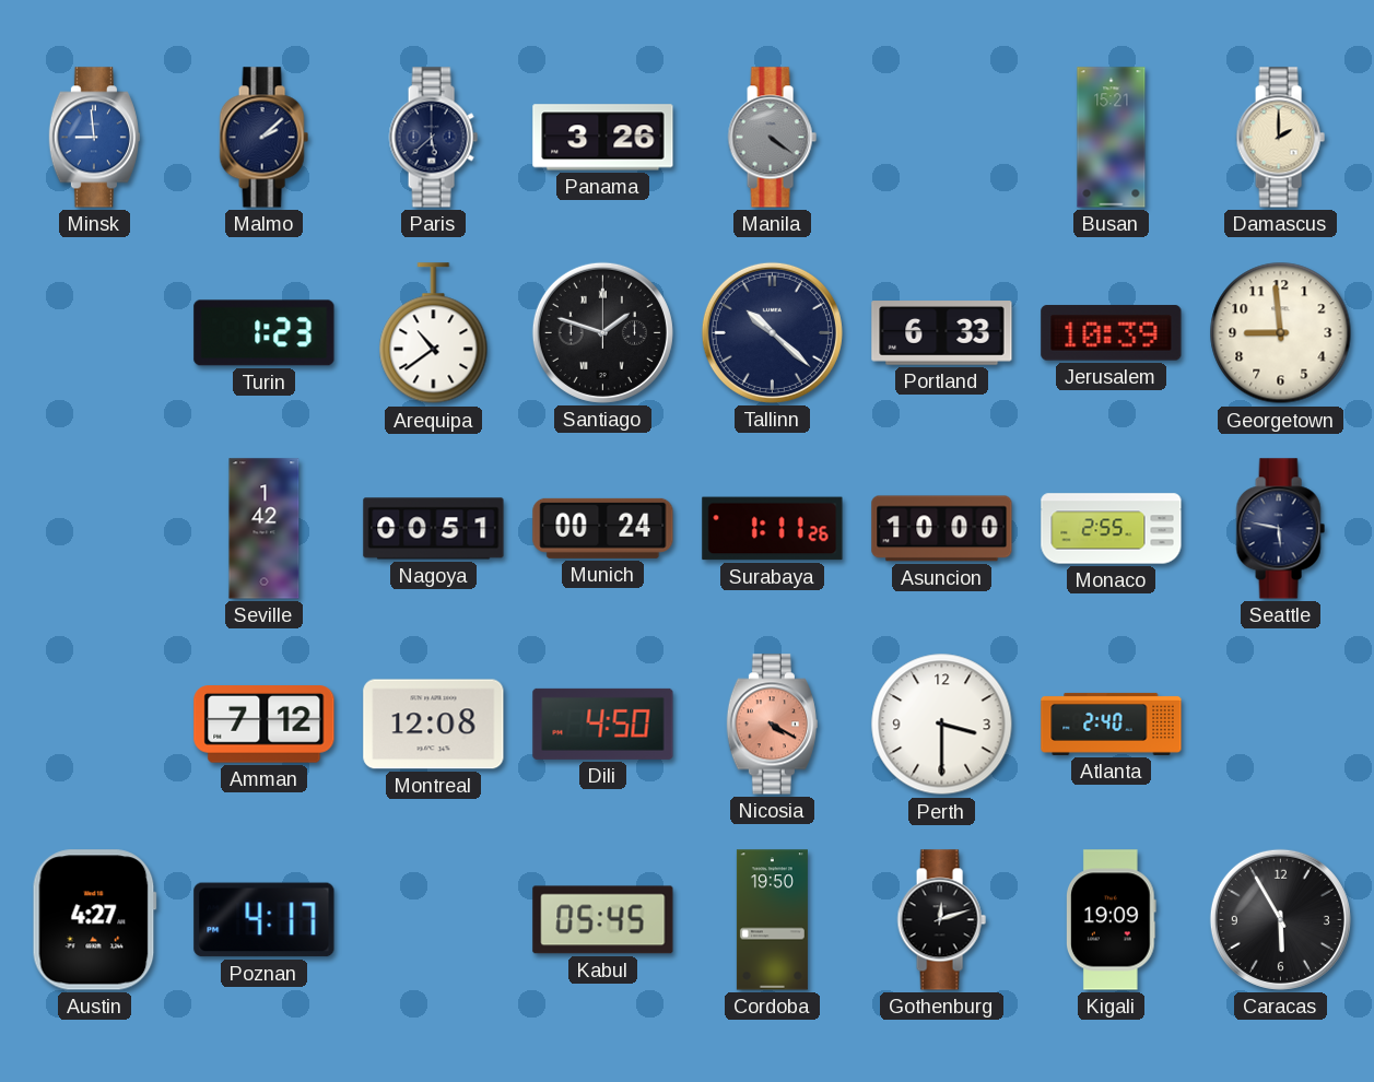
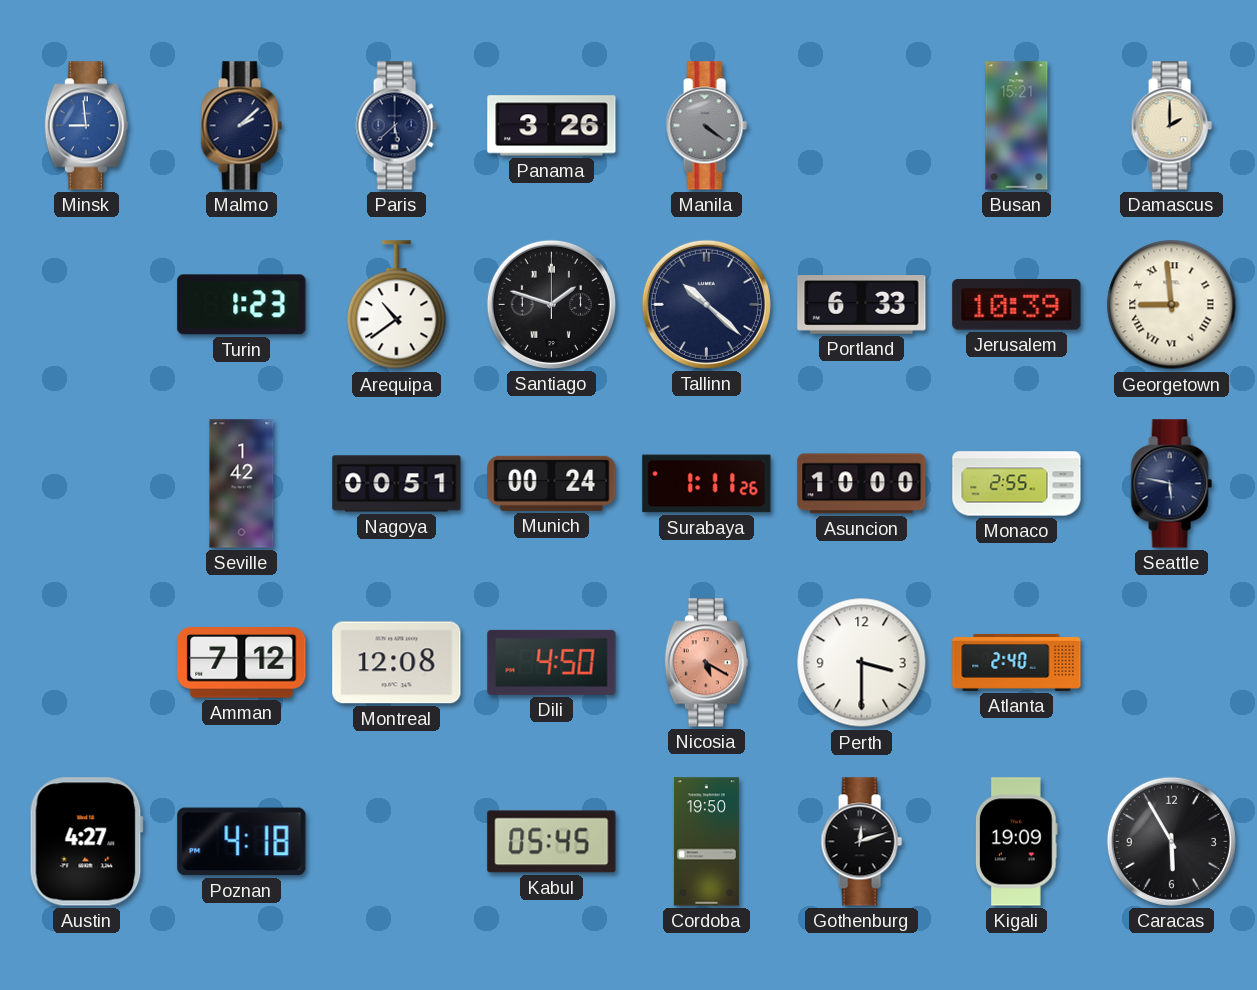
Georgetown numerals: Arabic -> Roman
Nicosia: 4:20 -> 5:20
Poznan: 4:17 -> 4:18
